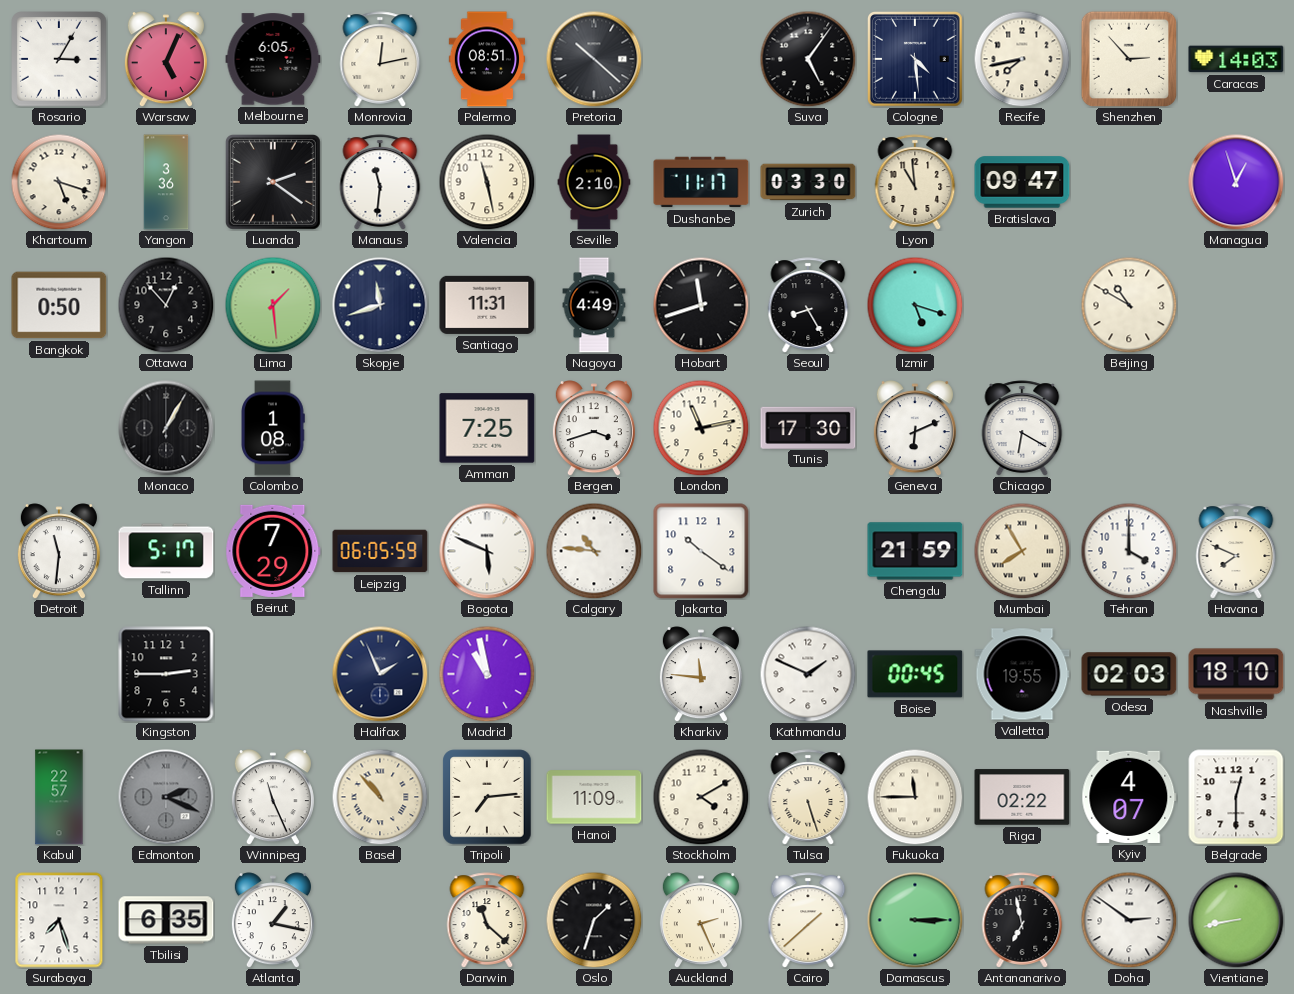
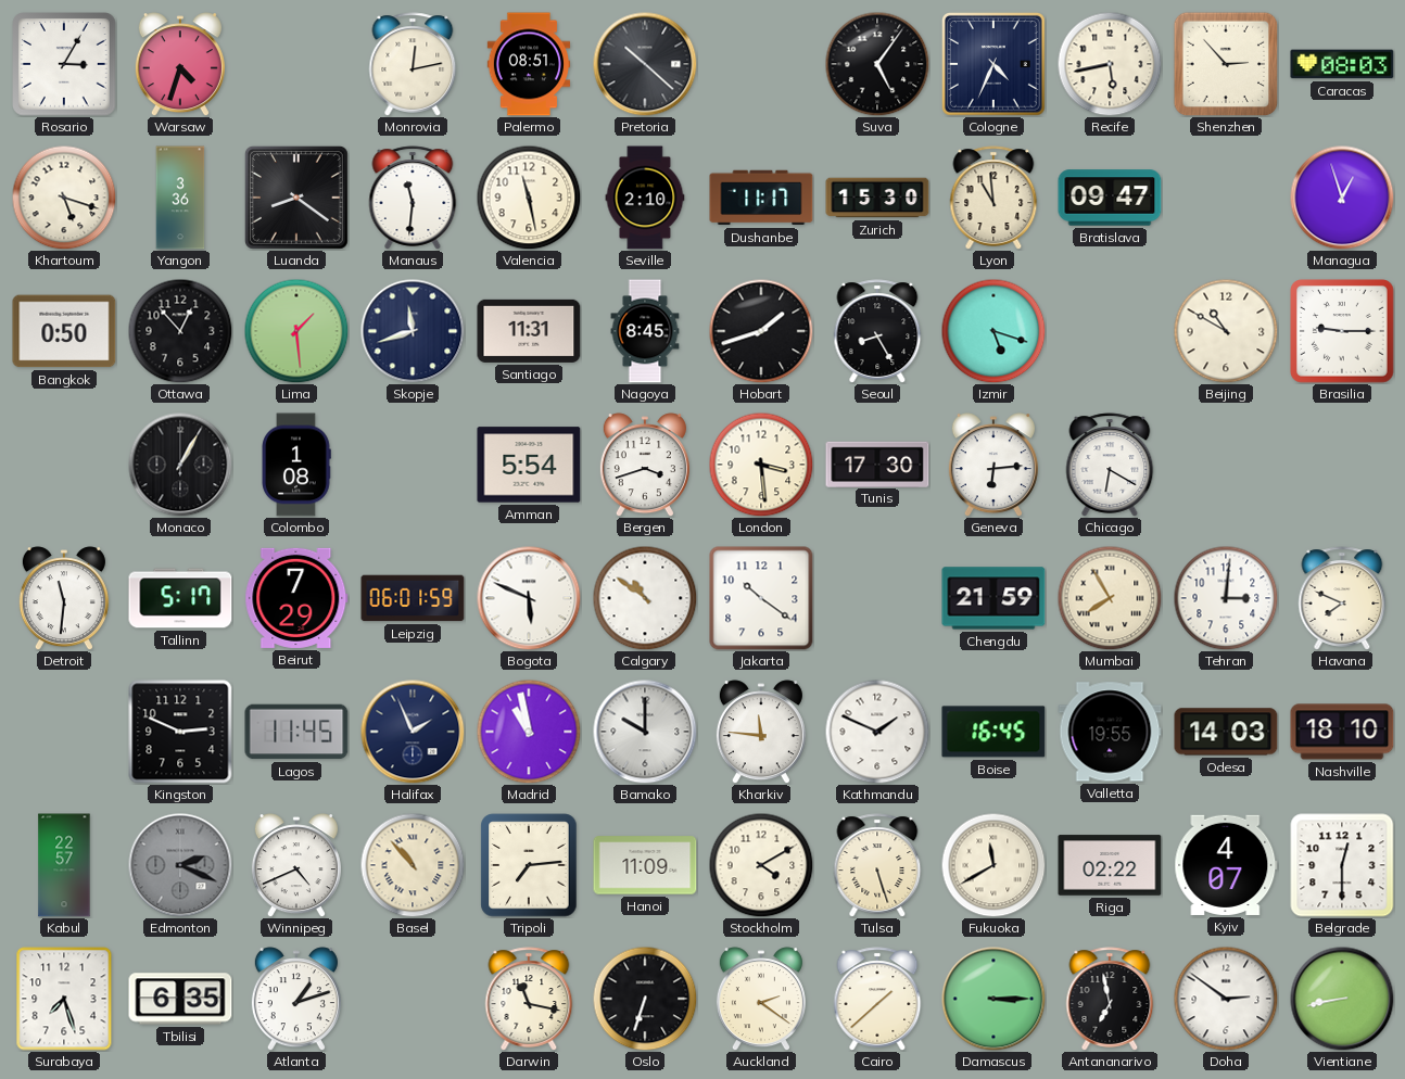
Warsaw: 5:04 -> 4:33
Melbourne: 6:05 -> none
Cologne: 4:29 -> 4:34
Recife: 7:43 -> 5:43
Caracas: 14:03 -> 08:03
Luanda: 2:21 -> 8:21
Zurich: 03:30 -> 15:30
Nagoya: 4:49 -> 8:45
Hobart: 11:42 -> 1:42
Brasilia: none -> 9:15
Amman: 7:25 -> 5:54
London: 11:13 -> 3:29
Geneva: 6:11 -> 6:14
Leipzig: 06:05 -> 06:01
Calgary: 10:46 -> 10:51
Tehran: 4:00 -> 3:01
Kingston: 2:45 -> 2:49
Lagos: none -> 11:45
Bamako: none -> 10:00
Boise: 00:45 -> 16:45
Odesa: 02:03 -> 14:03
Winnipeg: 11:26 -> 4:41
Fukuoka: 11:45 -> 11:40
Atlanta: 1:17 -> 1:12
Darwin: 11:22 -> 11:17
Oslo: 1:33 -> 6:33
Auckland: 2:26 -> 2:21
